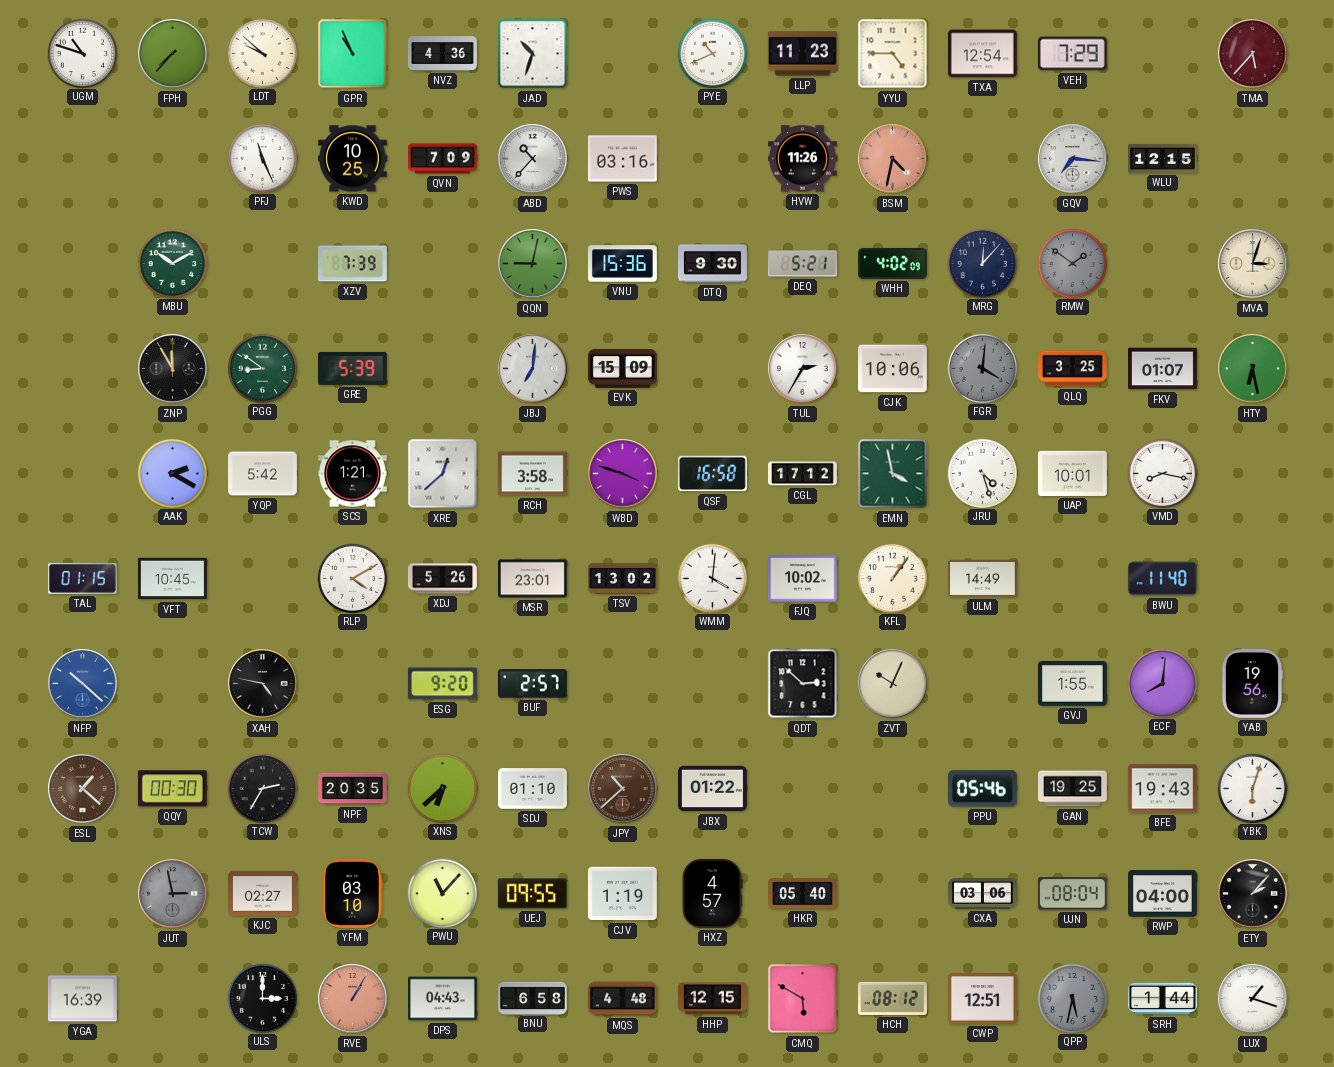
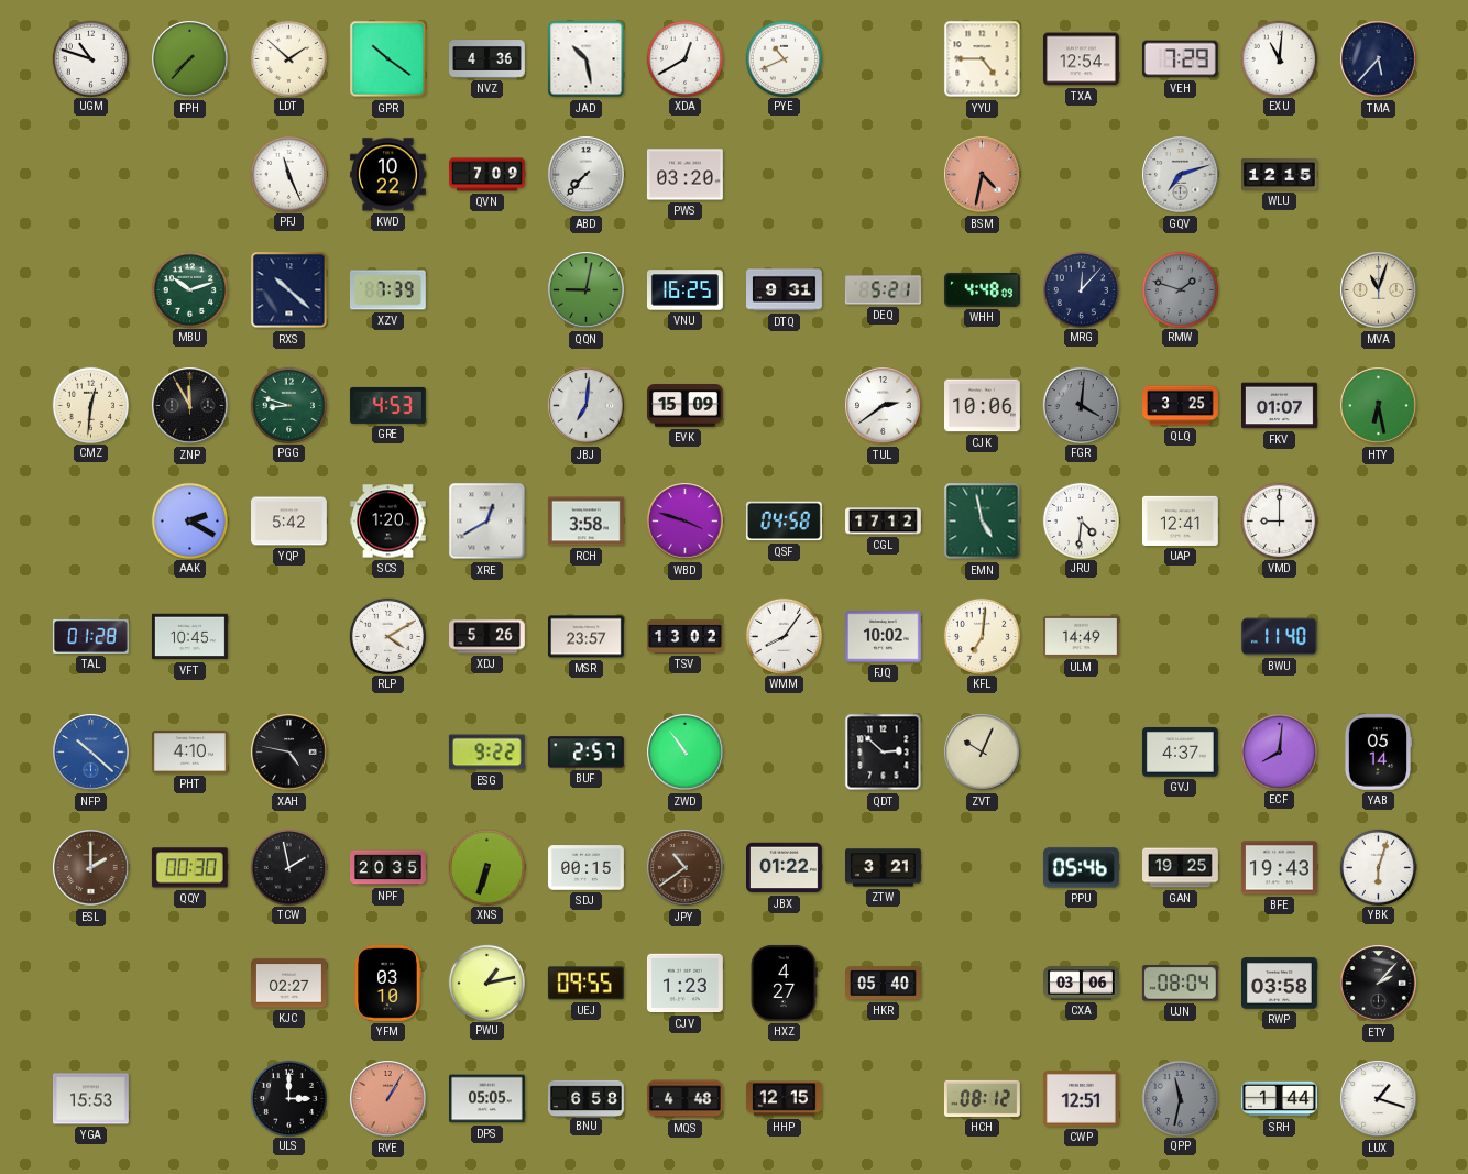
LDT: 9:52 -> 1:52
GPR: 10:56 -> 10:21
JAD: 10:33 -> 10:28
XDA: none -> 12:40
LLP: 11:23 -> none
EXU: none -> 11:01
TMA dial: burgundy -> navy
KWD: 10:25 -> 10:22
ABD: 10:37 -> 7:37
PWS: 03:16 -> 03:20
HVW: 11:26 -> none
GQV: 7:16 -> 7:12
MBU: 10:10 -> 10:12
RXS: none -> 10:22
VNU: 15:36 -> 16:25
DTQ: 9:30 -> 9:31
WHH: 4:02 -> 4:48
RMW: 1:51 -> 1:48
MVA: 3:03 -> 11:03
CMZ: none -> 12:31
PGG: 8:51 -> 8:48
GRE: 5:39 -> 4:53
TUL: 2:35 -> 2:39
SCS: 1:21 -> 1:20
XRE: 12:38 -> 12:40
QSF: 16:58 -> 04:58
EMN: 3:58 -> 4:58
JRU: 4:27 -> 4:31
UAP: 10:01 -> 12:41
VMD: 8:17 -> 9:00
TAL: 01:15 -> 01:28
MSR: 23:01 -> 23:57
WMM: 4:01 -> 8:06
KFL: 1:06 -> 7:01
PHT: none -> 4:10
ESG: 9:20 -> 9:22
ZWD: none -> 10:54
GVJ: 1:55 -> 4:37
YAB: 19:56 -> 05:14
ESL: 1:22 -> 2:00
TCW: 2:35 -> 1:58
XNS: 6:38 -> 6:33
SDJ: 01:10 -> 00:15
JPY: 10:38 -> 10:39
ZTW: none -> 3:21
JUT: 2:58 -> none
PWU: 11:07 -> 1:13
CJV: 1:19 -> 1:23
HXZ: 4:57 -> 4:27
RWP: 04:00 -> 03:58
YGA: 16:39 -> 15:53
DPS: 04:43 -> 05:05
CMQ: 5:50 -> none
QPP: 5:32 -> 11:32
